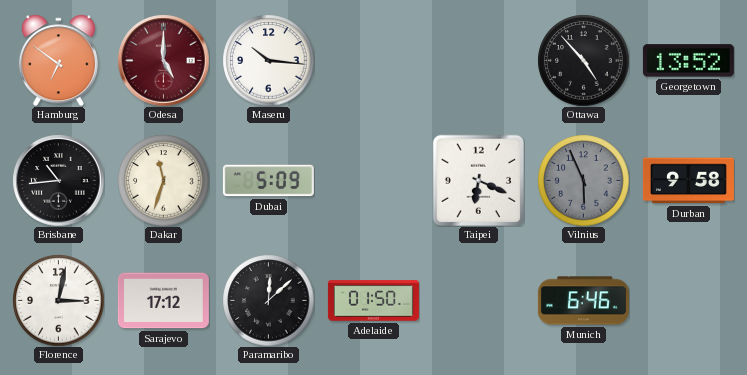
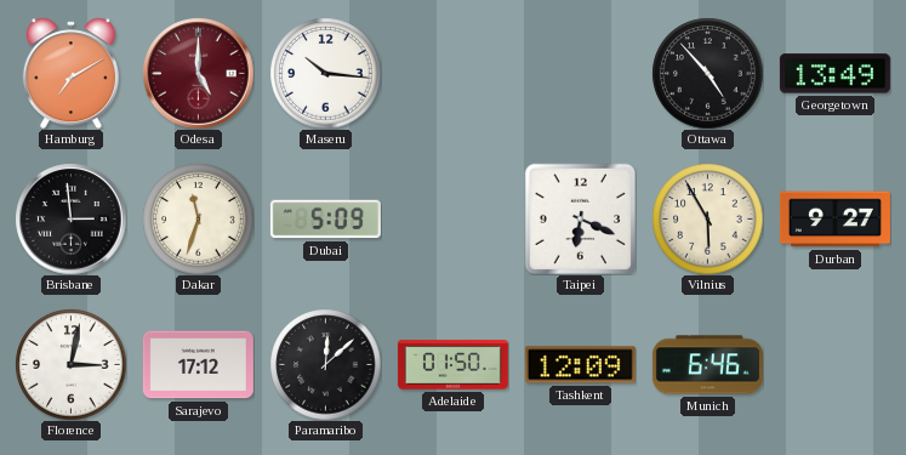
Hamburg: 6:51 -> 7:10
Georgetown: 13:52 -> 13:49
Brisbane: 10:44 -> 2:59
Vilnius: 5:56 -> 5:55
Vilnius dial: grey -> cream
Durban: 9:58 -> 9:27
Tashkent: none -> 12:09
